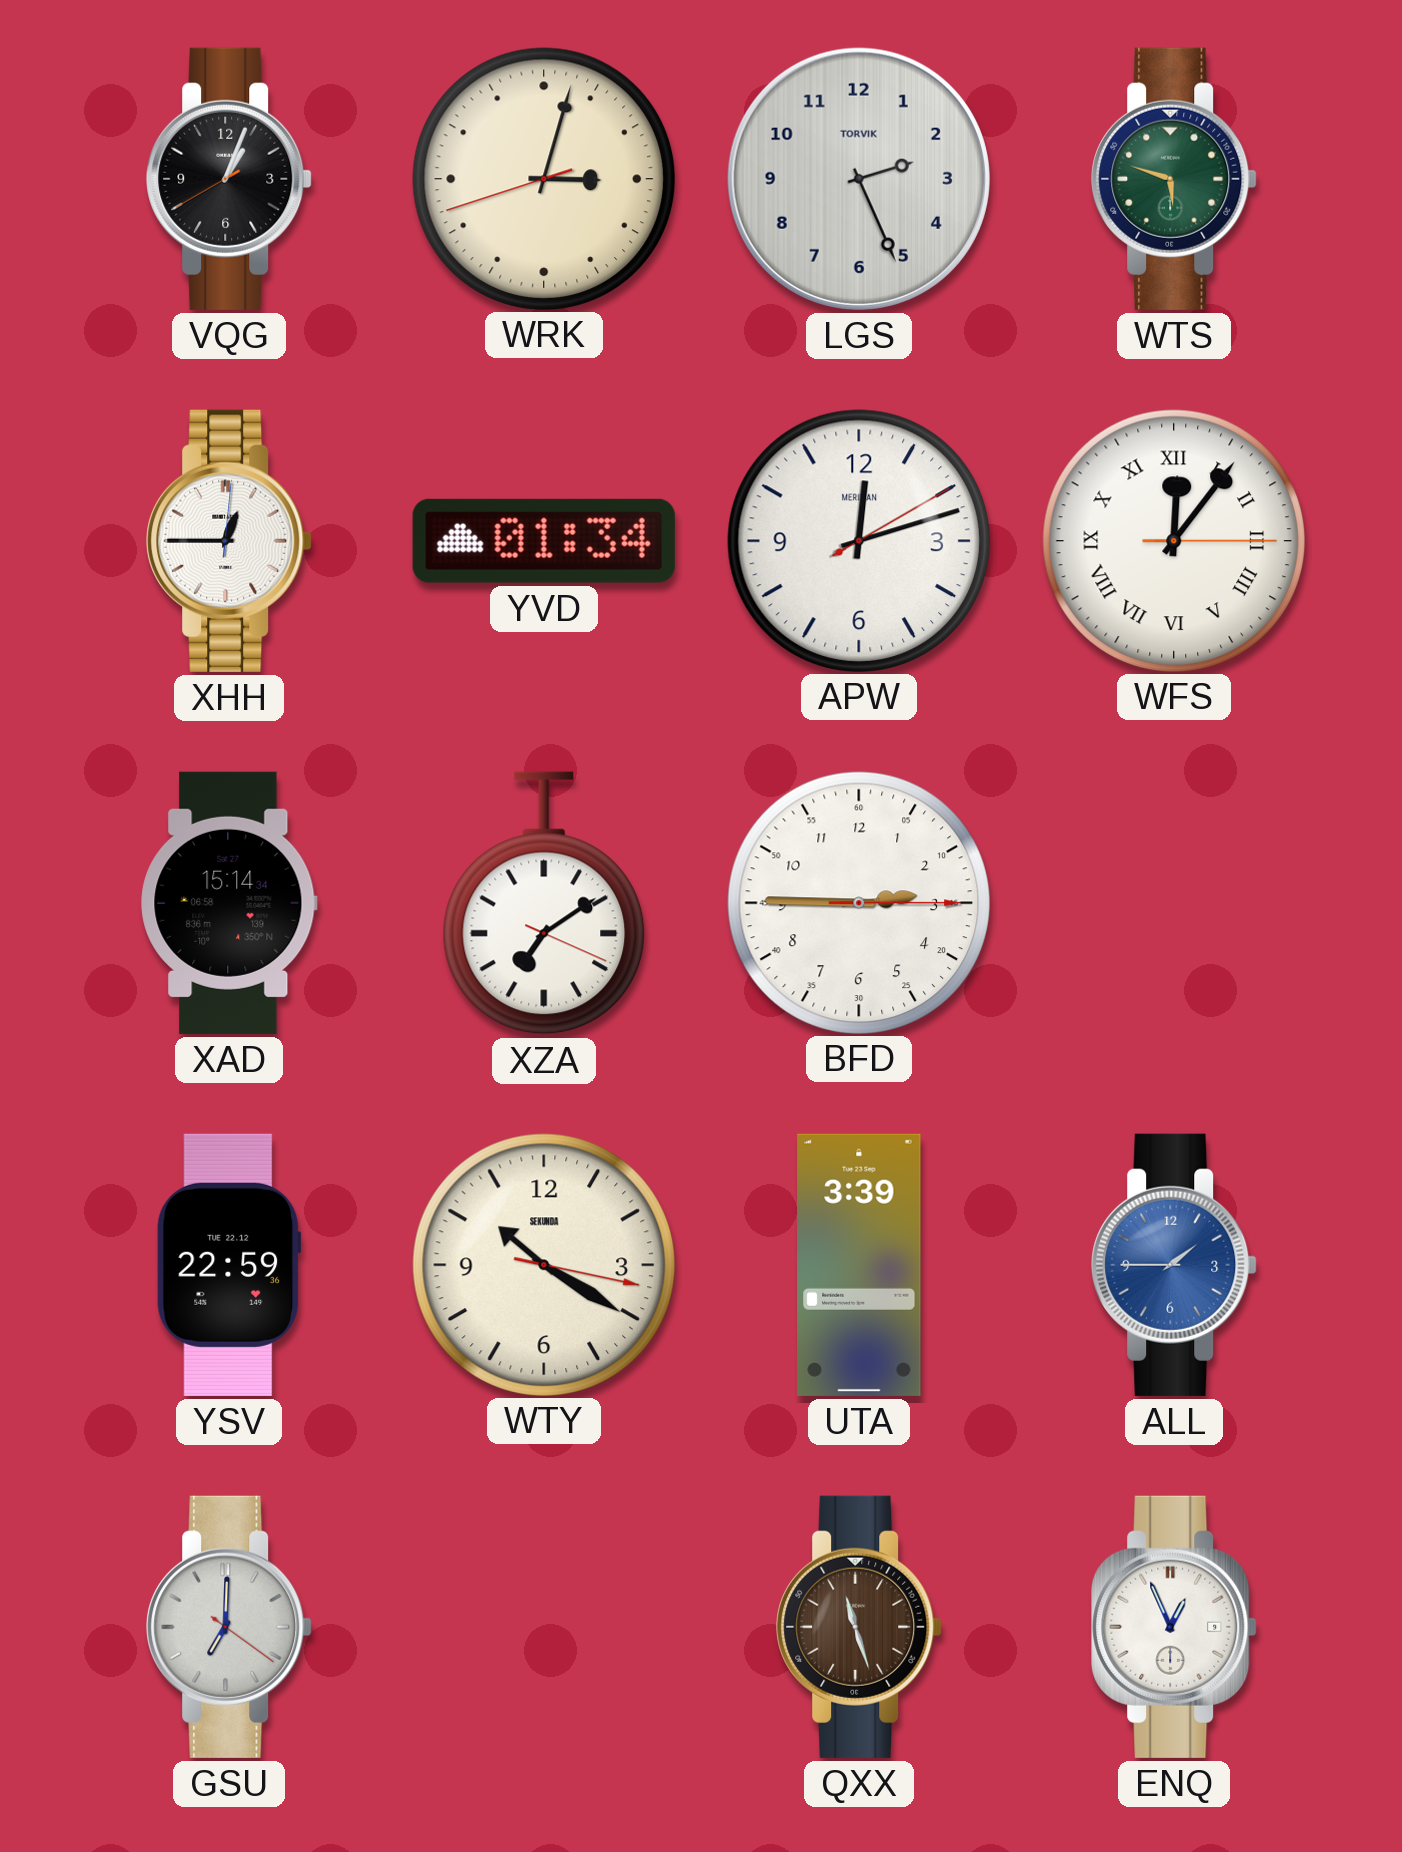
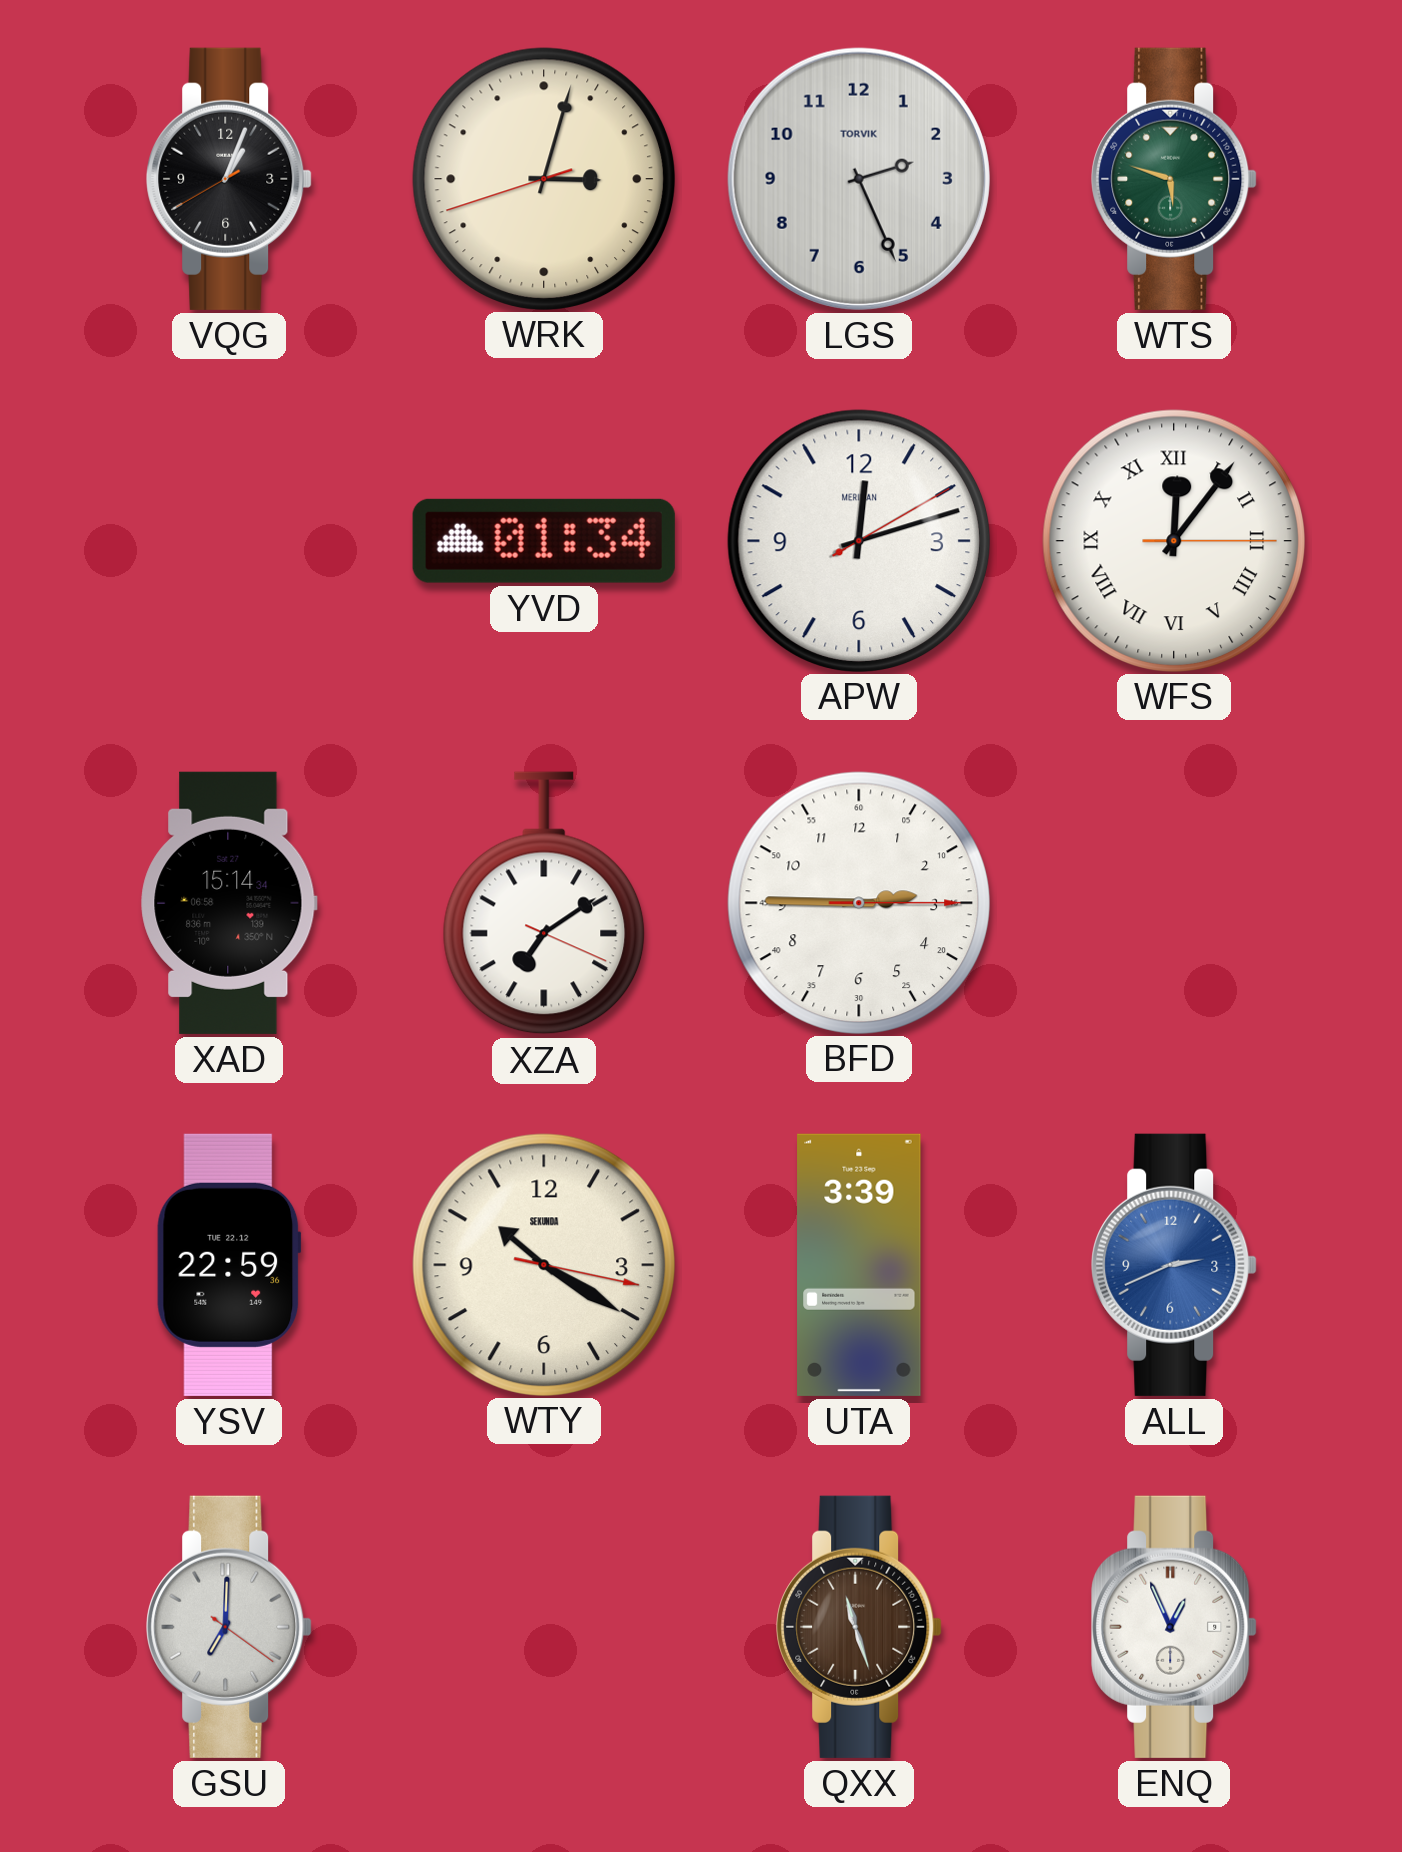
XHH: 12:45 -> none
ALL: 1:45 -> 2:41
